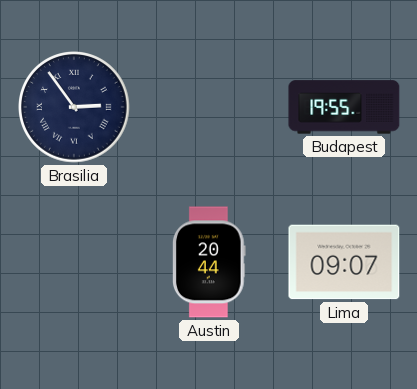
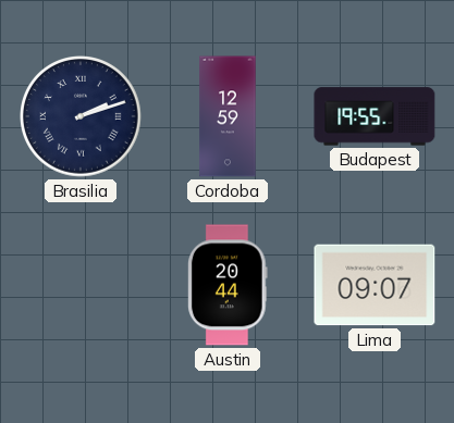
Brasilia: 2:54 -> 2:12
Cordoba: none -> 12:59
